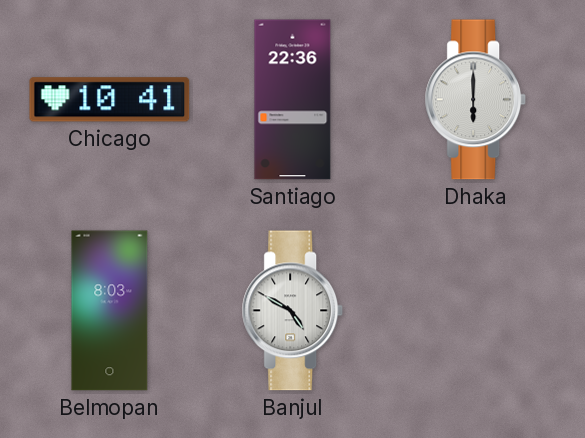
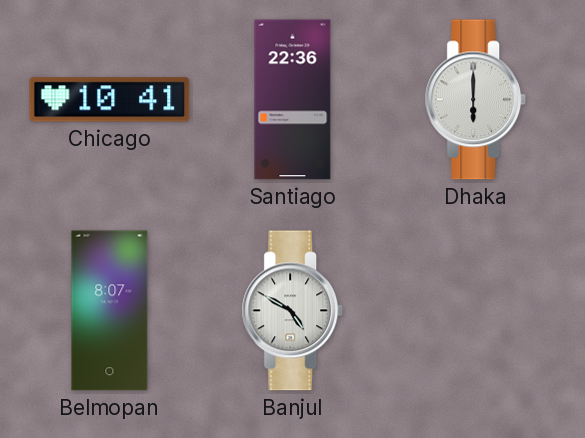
Belmopan: 8:03 -> 8:07
